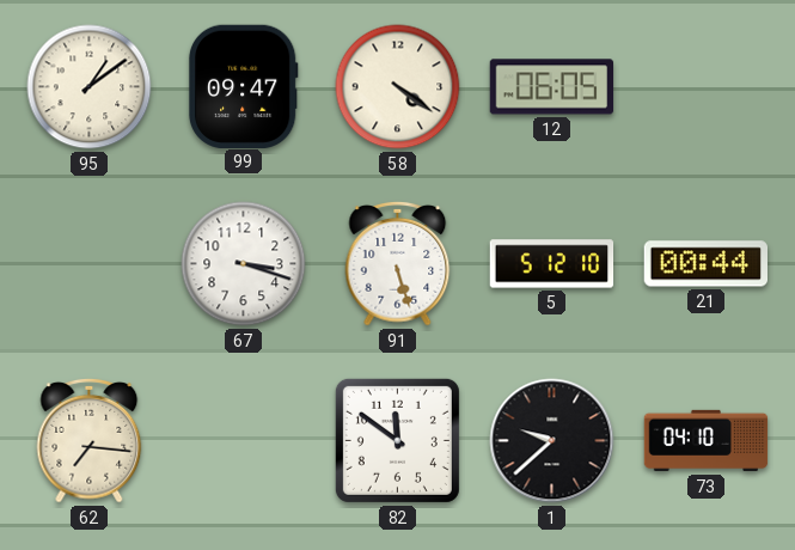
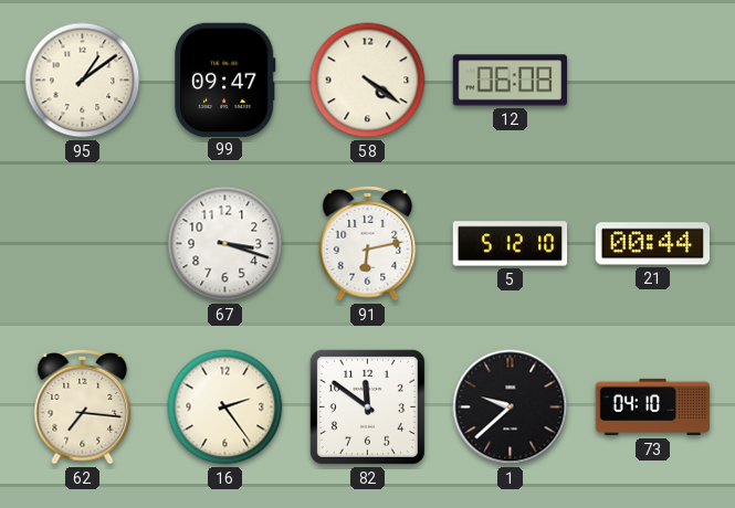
12: 06:05 -> 06:08
91: 5:27 -> 6:13
16: none -> 2:24
